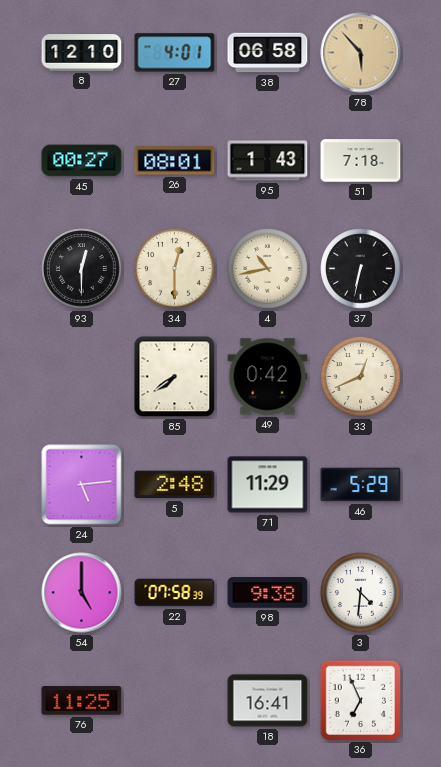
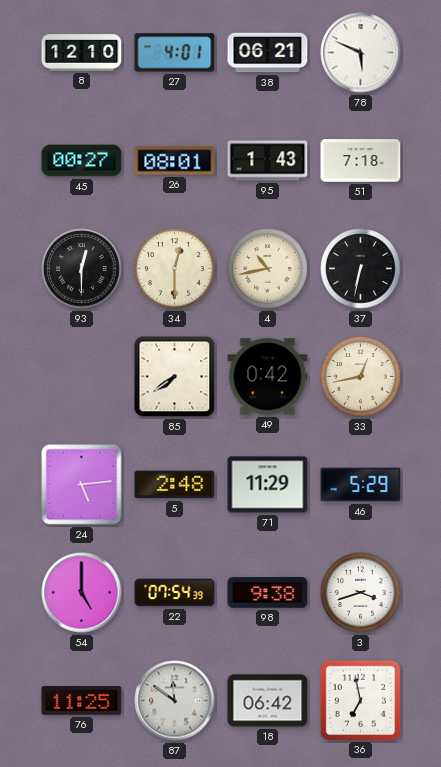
38: 06:58 -> 06:21
78: 5:53 -> 5:49
78 dial: champagne -> white
33: 12:41 -> 12:43
22: 07:58 -> 07:54
3: 4:31 -> 3:42
87: none -> 11:51
18: 16:41 -> 06:42
36: 6:56 -> 6:58
